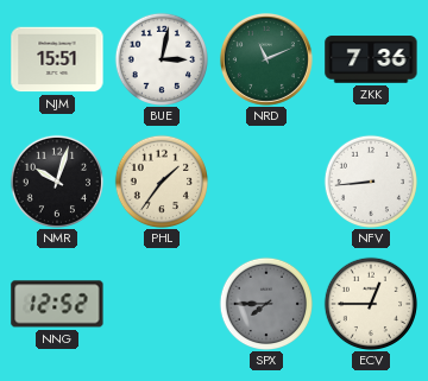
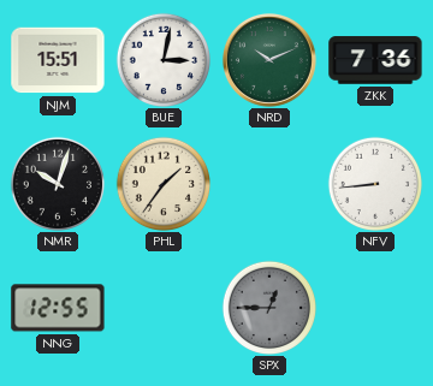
NRD: 11:11 -> 10:11
NNG: 12:52 -> 12:55
SPX: 7:45 -> 12:45
ECV: 12:45 -> none
